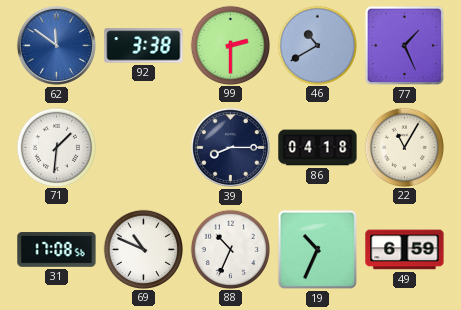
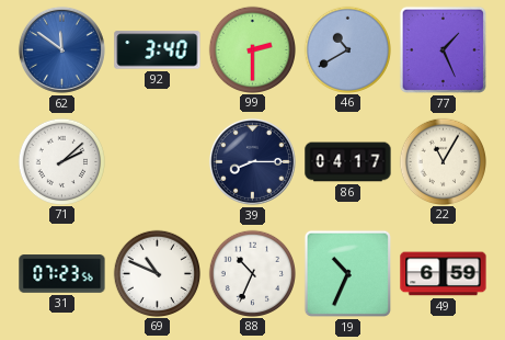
92: 3:38 -> 3:40
71: 1:31 -> 2:08
86: 04:18 -> 04:17
31: 17:08 -> 07:23
